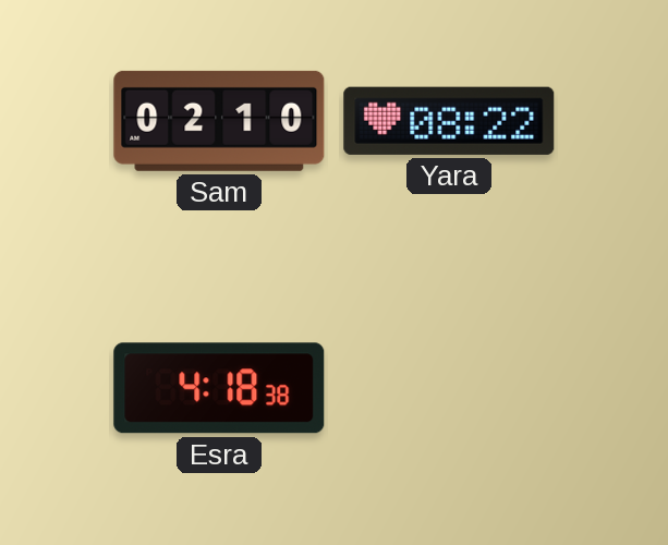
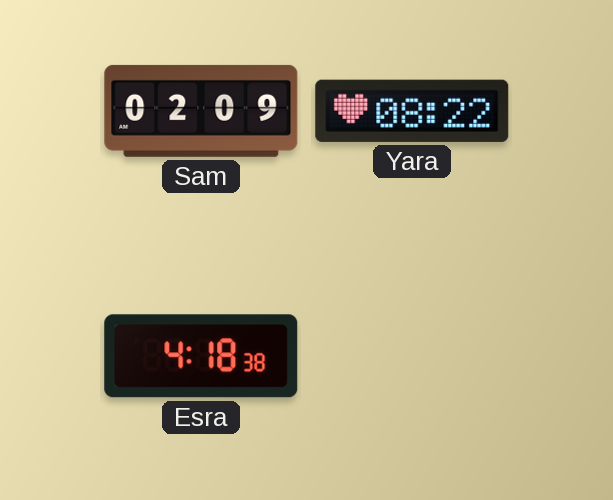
Sam: 02:10 -> 02:09
